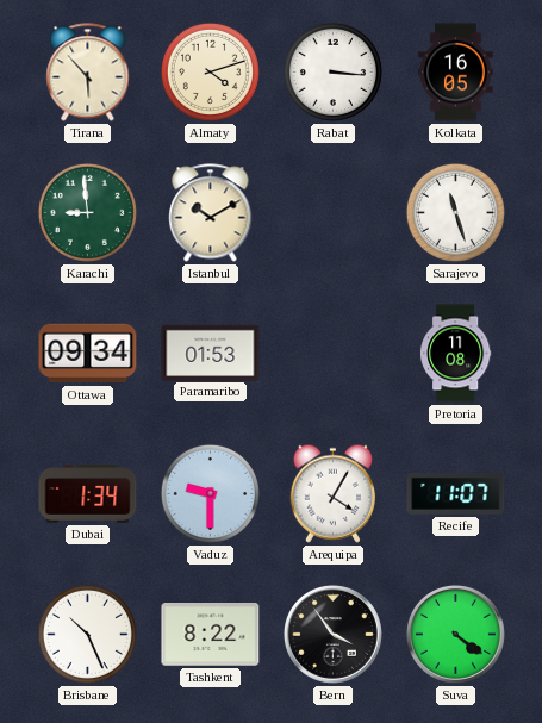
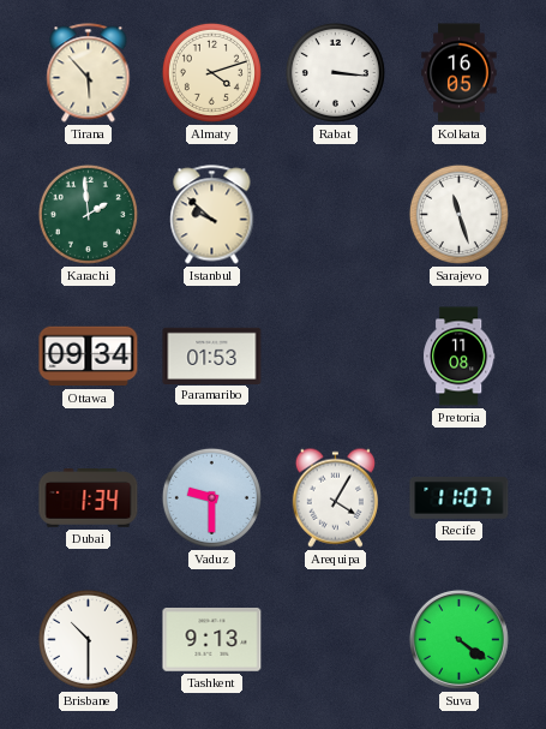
Karachi: 8:59 -> 1:59
Istanbul: 10:10 -> 9:52
Brisbane: 10:26 -> 10:30
Tashkent: 8:22 -> 9:13
Bern: 3:54 -> none
